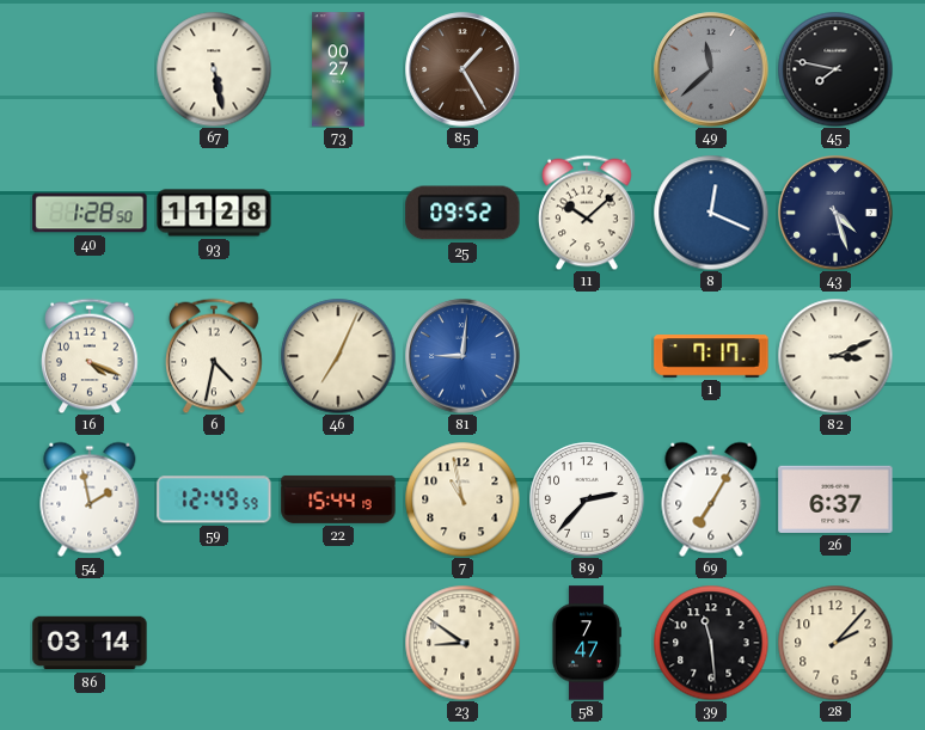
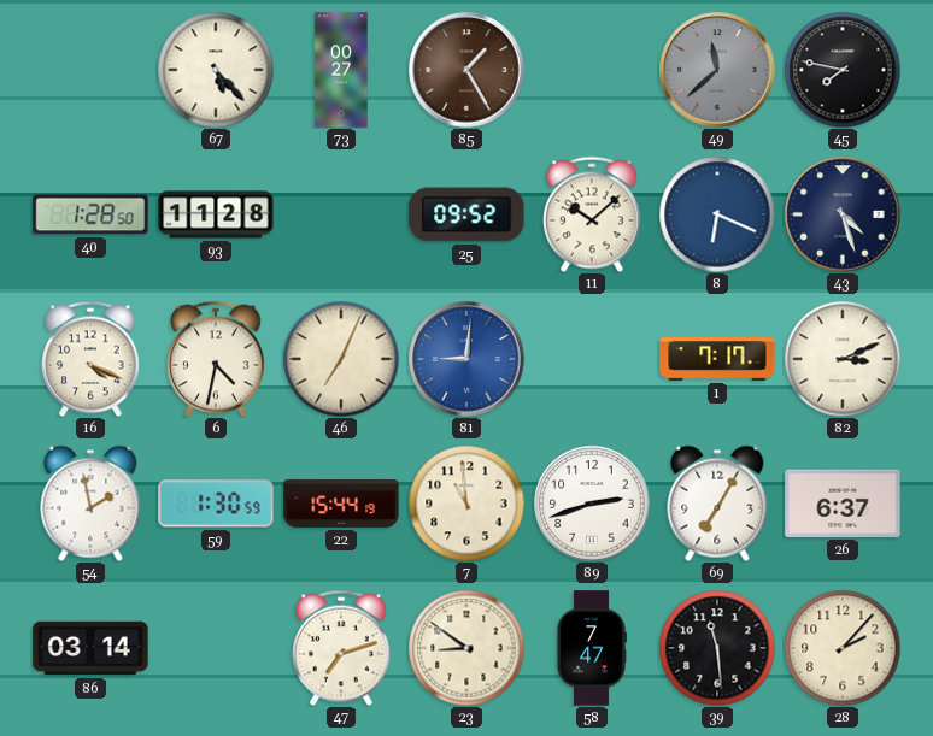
67: 5:28 -> 5:23
8: 12:19 -> 6:19
59: 12:49 -> 1:30
7: 10:58 -> 10:59
89: 2:37 -> 2:42
47: none -> 7:12
